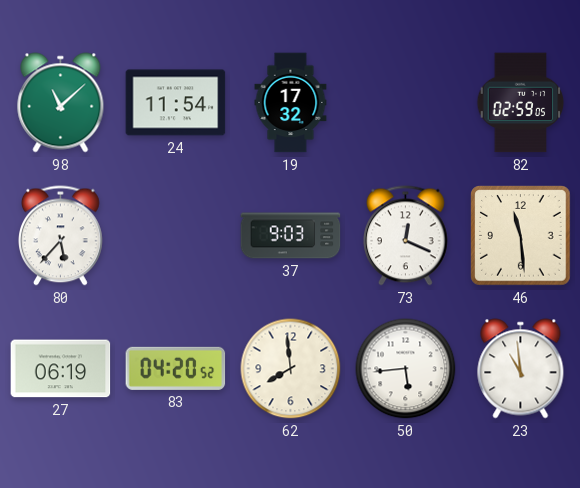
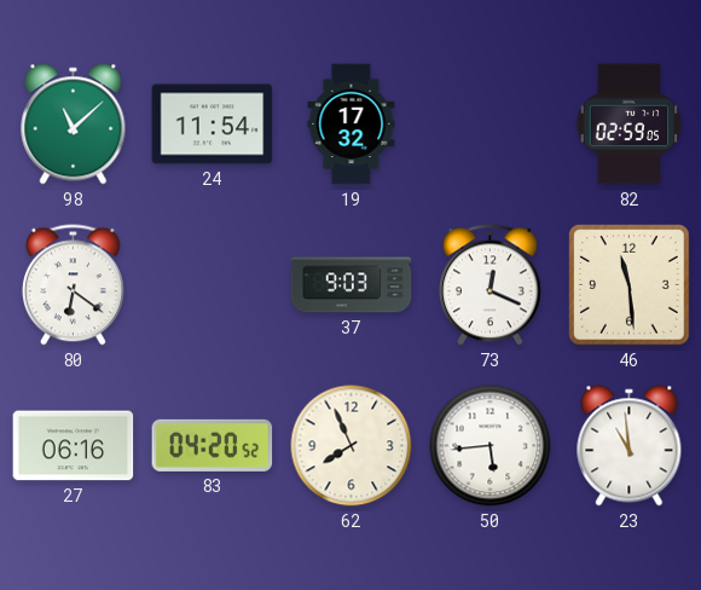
80: 5:37 -> 6:21
27: 06:19 -> 06:16
62: 7:59 -> 7:56
